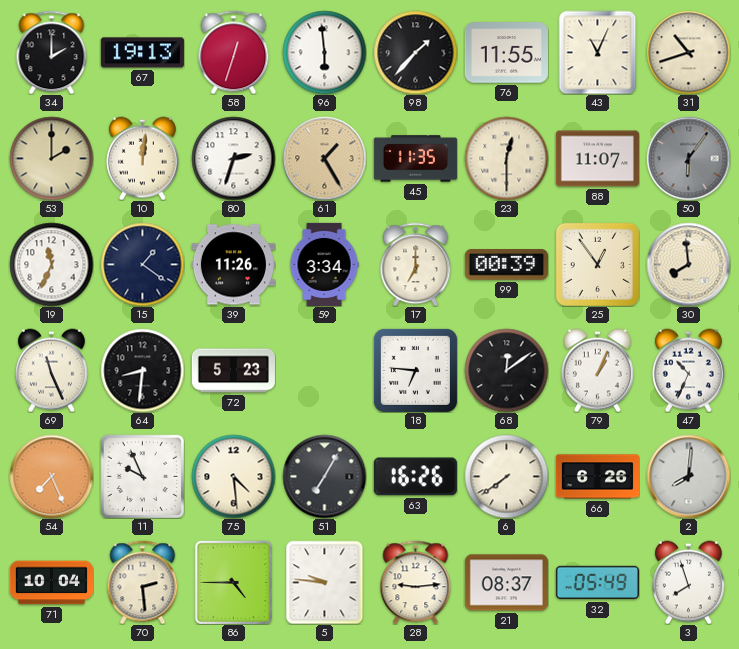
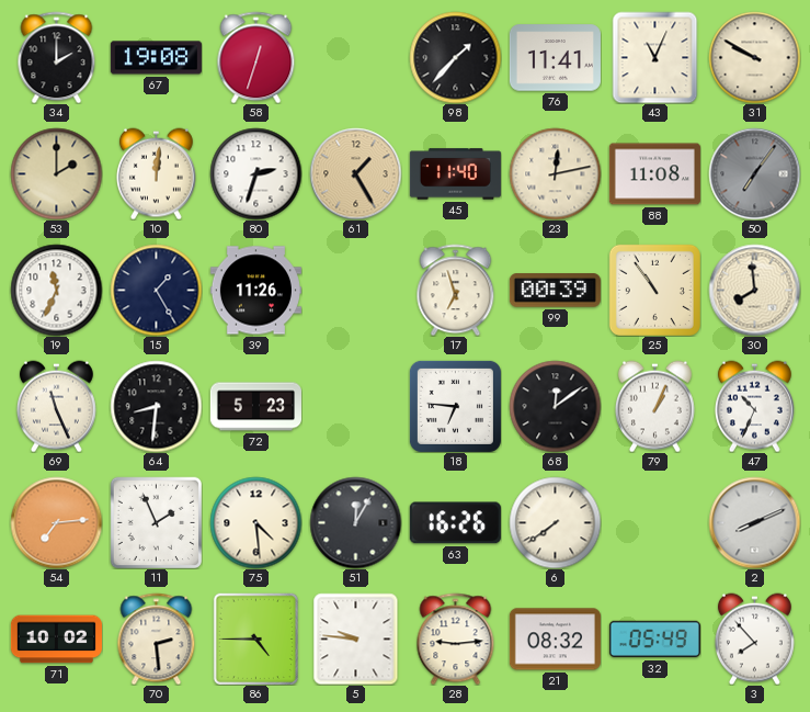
67: 19:13 -> 19:08
96: 5:59 -> none
76: 11:55 -> 11:41
31: 10:42 -> 9:50
45: 11:35 -> 11:40
23: 12:30 -> 12:13
88: 11:07 -> 11:08
50: 6:06 -> 7:06
15: 1:21 -> 1:25
59: 3:34 -> none
17: 7:00 -> 6:57
25: 12:54 -> 10:54
54: 7:26 -> 7:14
11: 9:56 -> 1:56
51: 7:05 -> 12:05
66: 6:26 -> none
2: 8:01 -> 8:11
71: 10:04 -> 10:02
21: 08:37 -> 08:32
3: 7:57 -> 7:53
